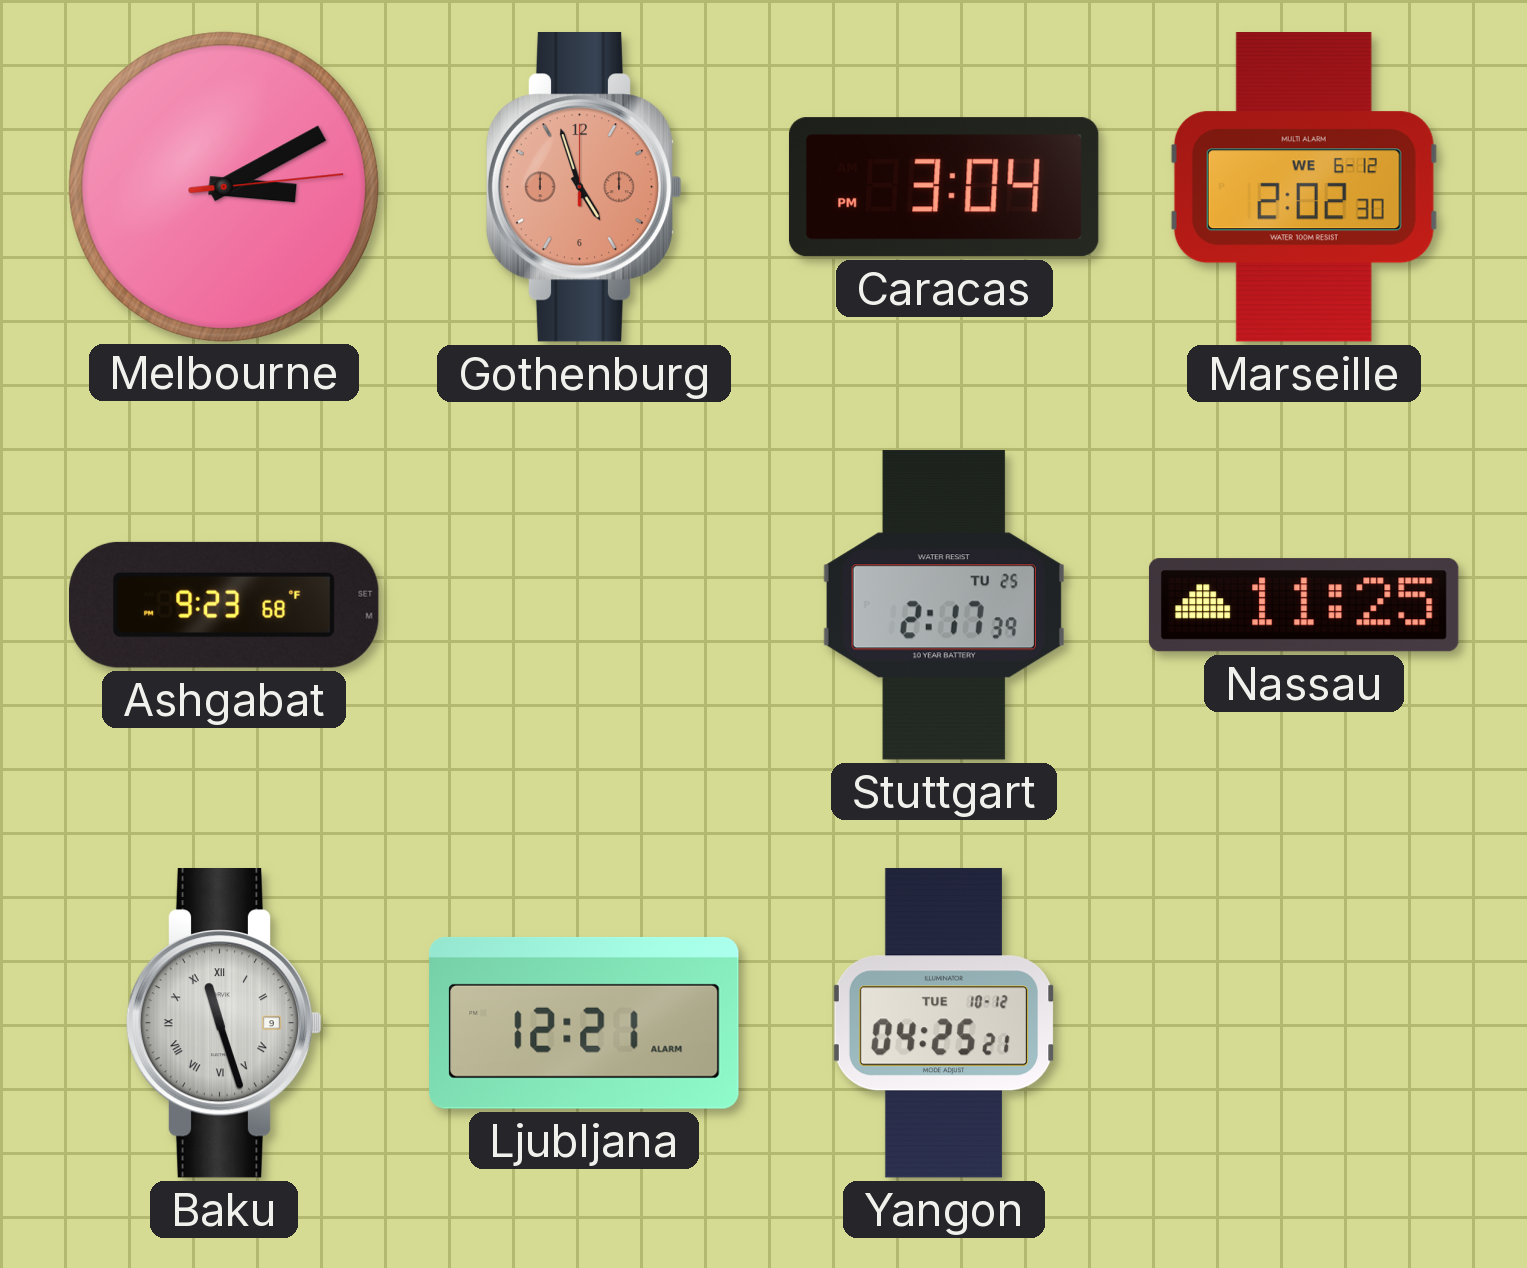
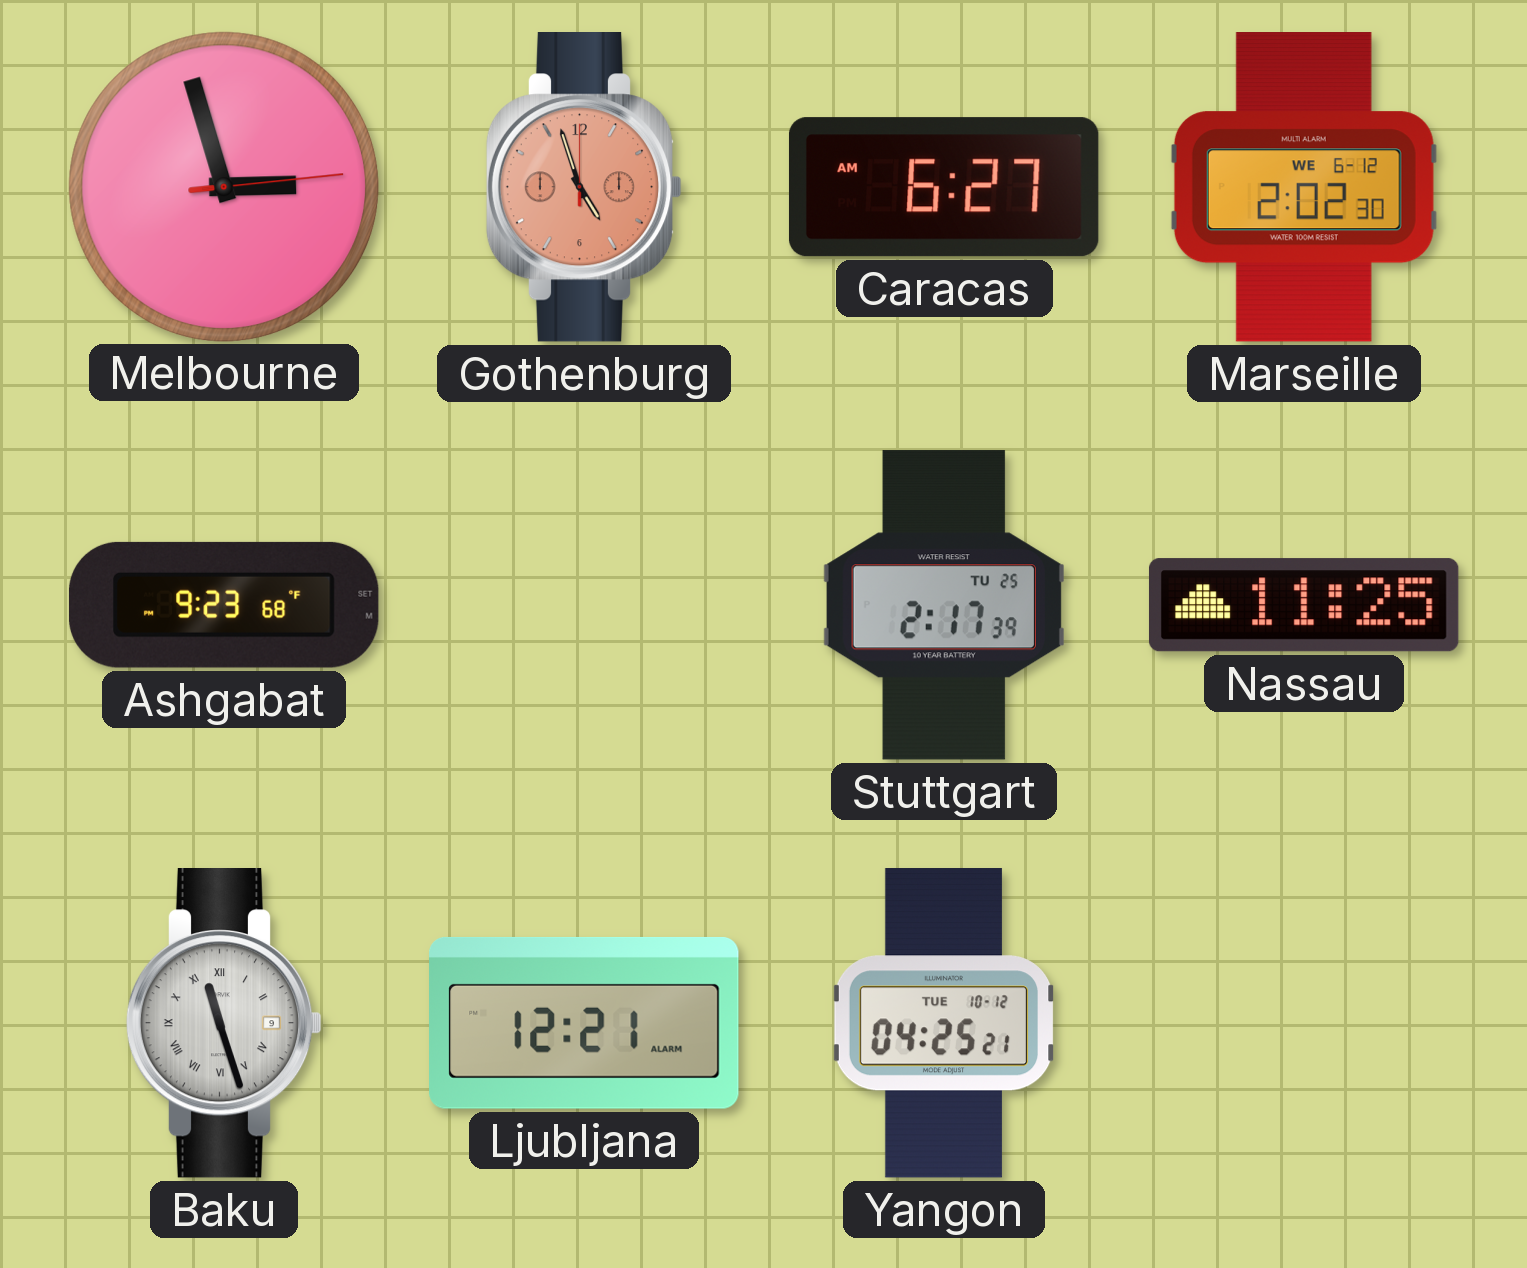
Melbourne: 3:10 -> 2:57
Caracas: 3:04 -> 6:27
